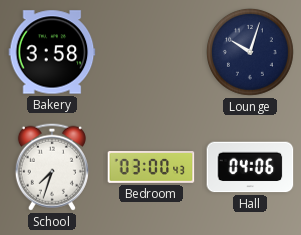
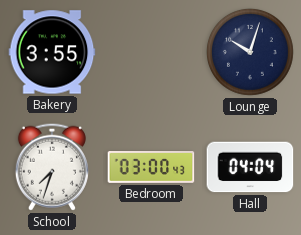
Bakery: 3:58 -> 3:55
Hall: 04:06 -> 04:04
